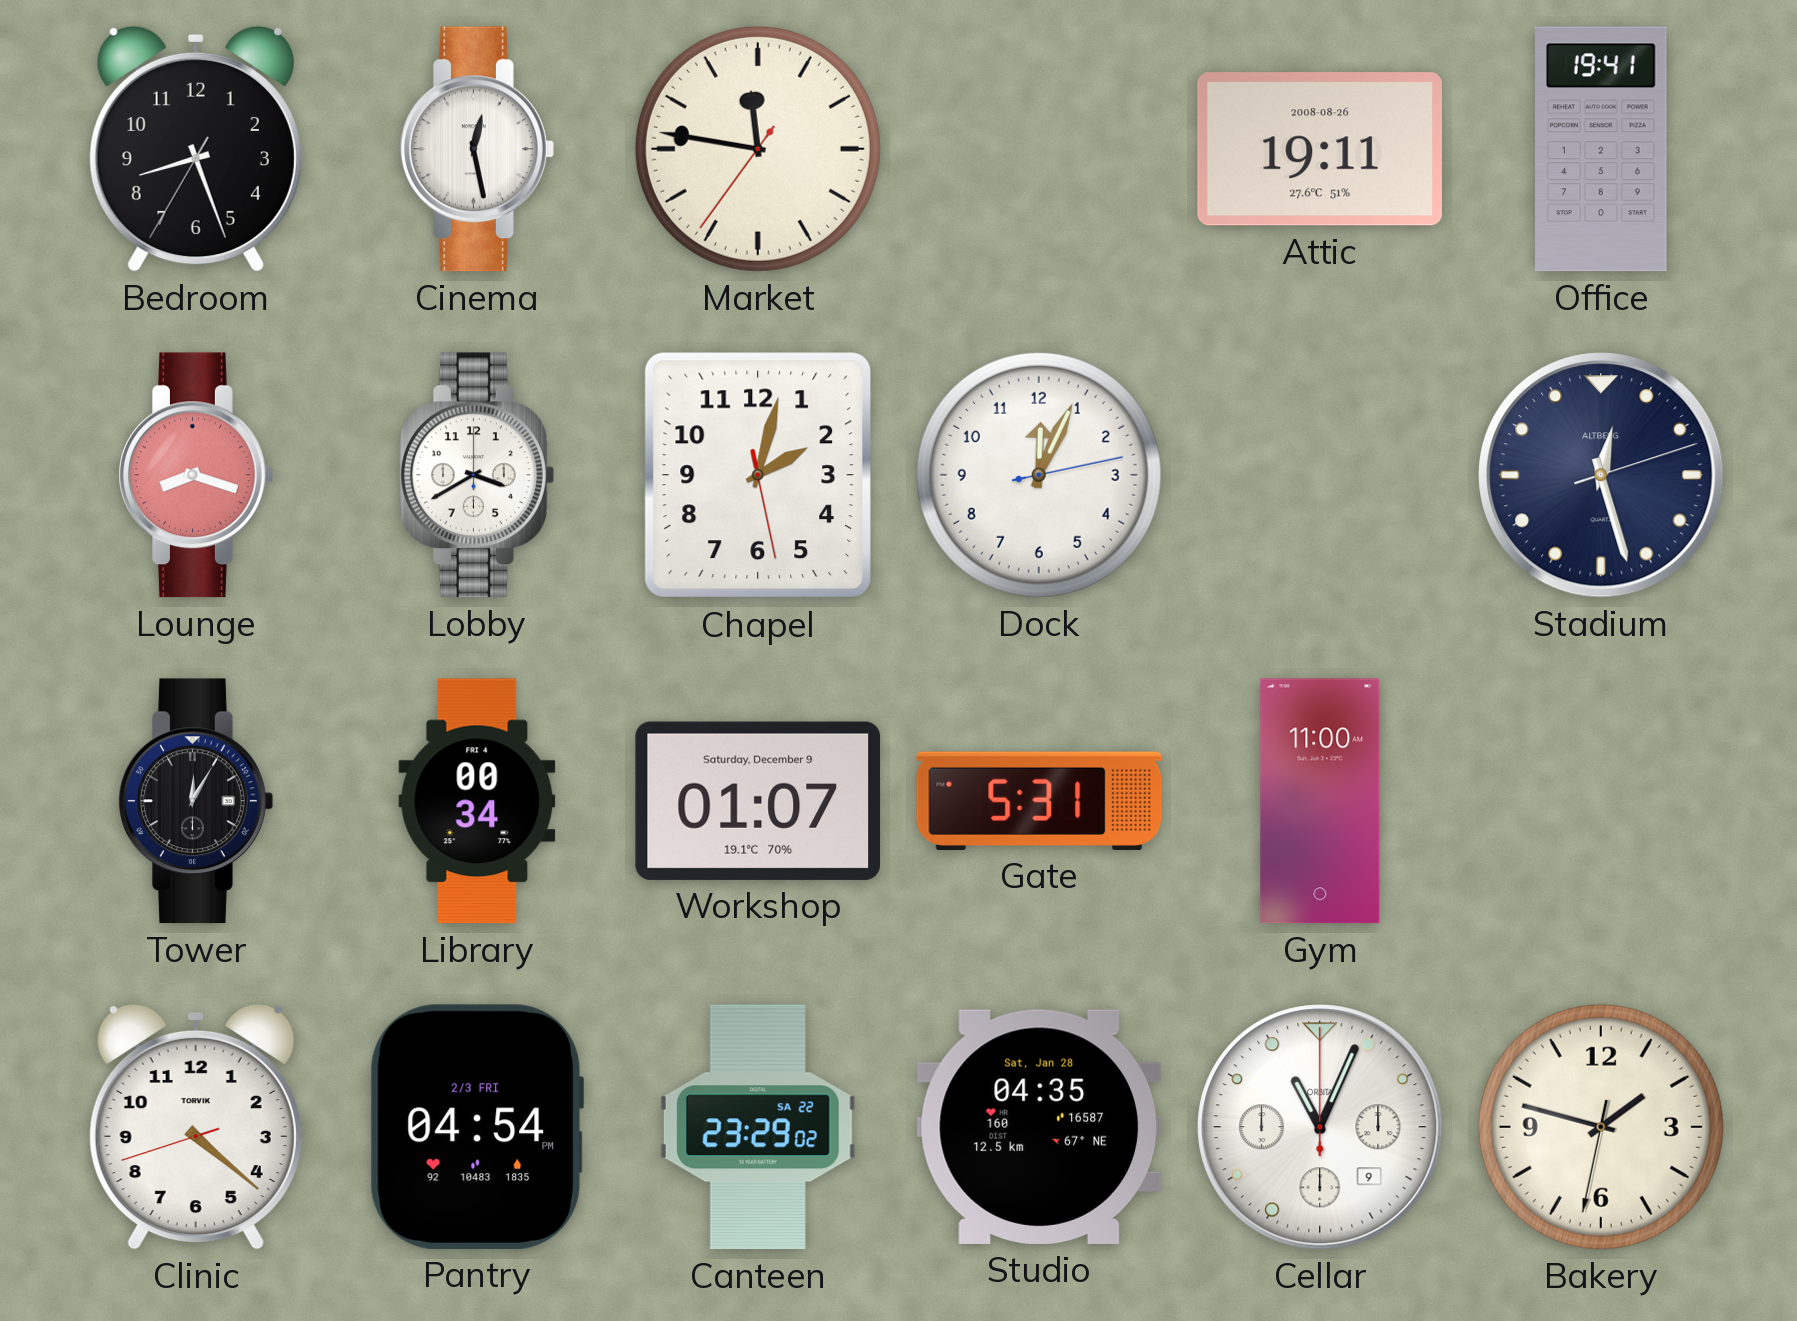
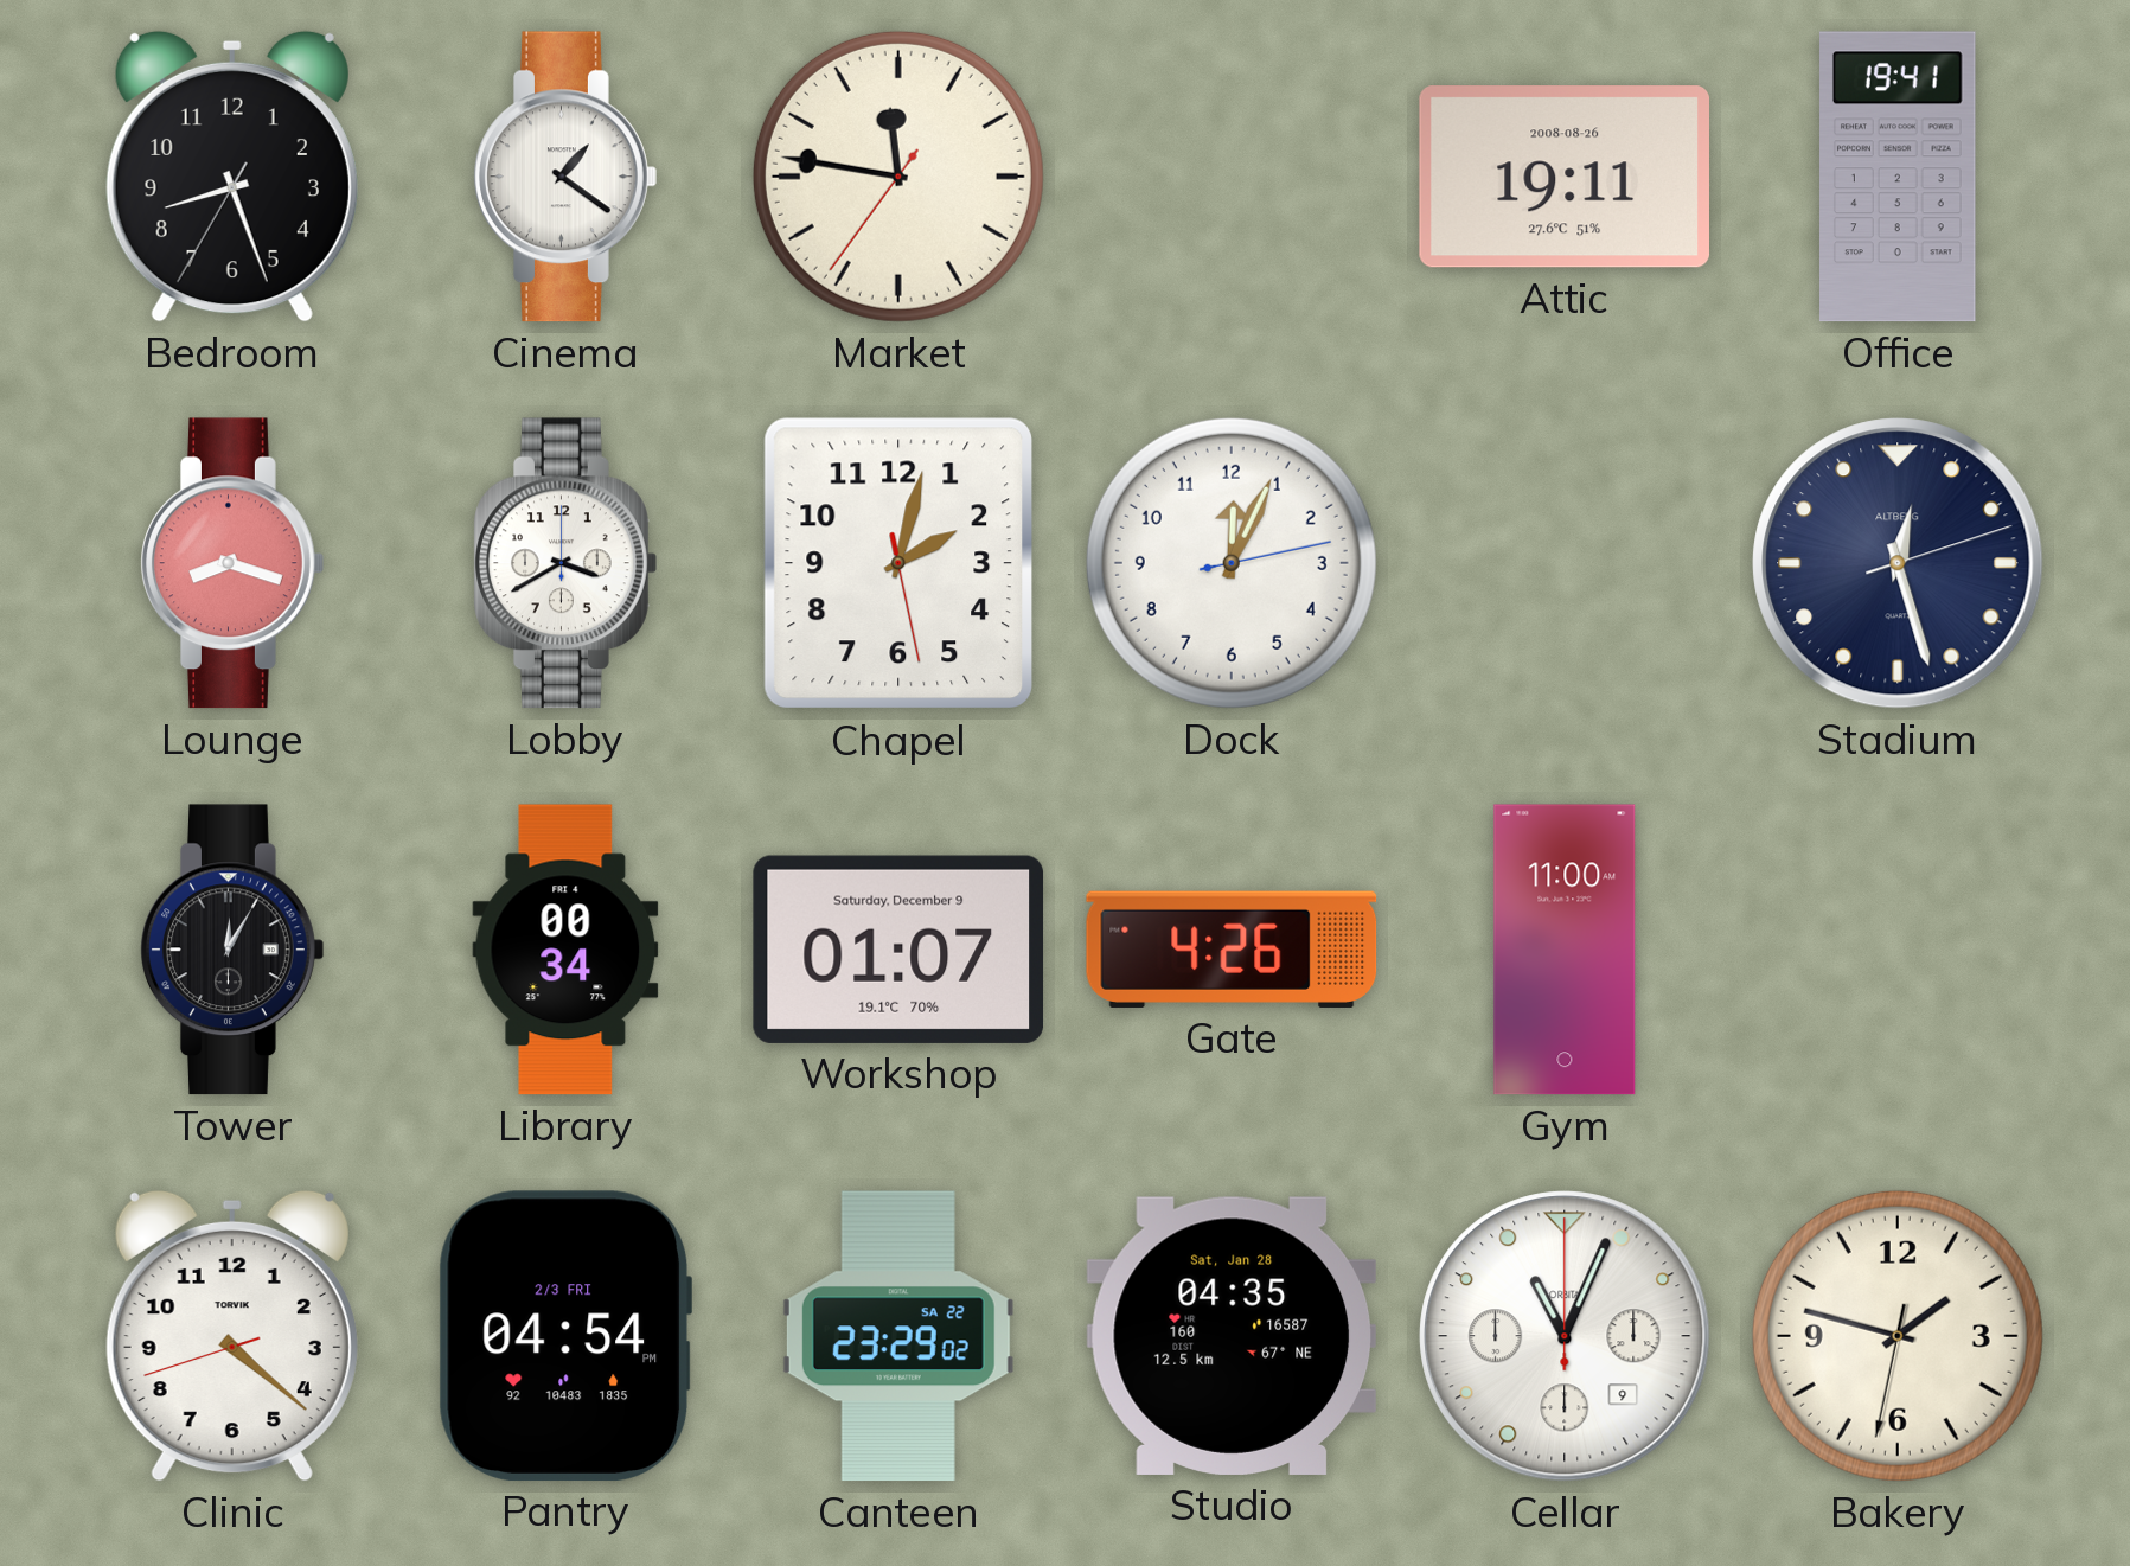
Cinema: 12:28 -> 1:21
Gate: 5:31 -> 4:26
